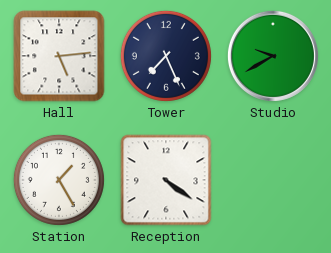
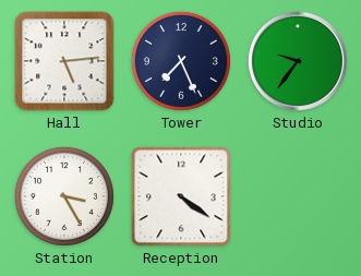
Studio: 9:40 -> 9:36
Station: 1:25 -> 3:25
